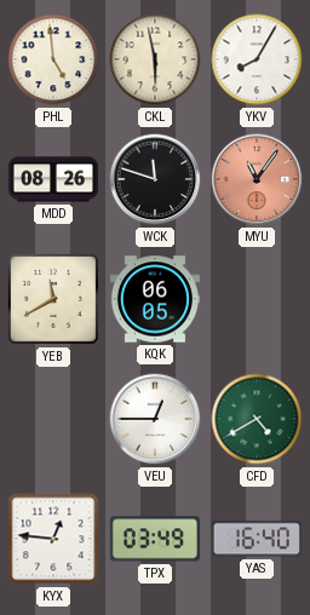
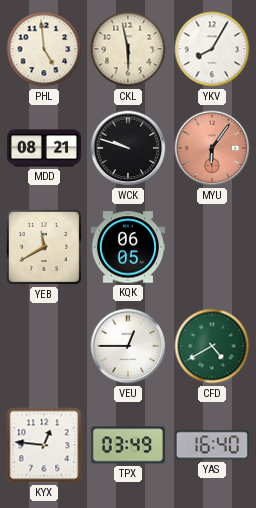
MDD: 08:26 -> 08:21
WCK: 11:48 -> 9:48
MYU: 11:06 -> 6:06
